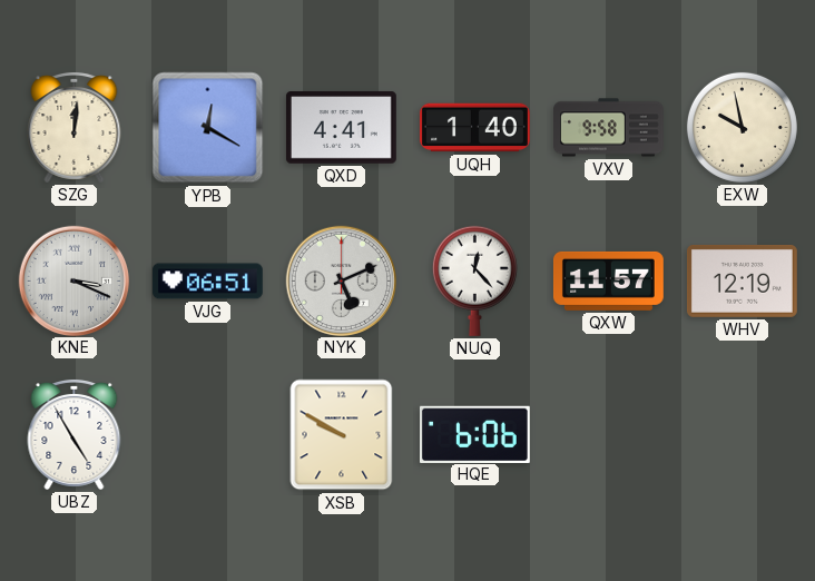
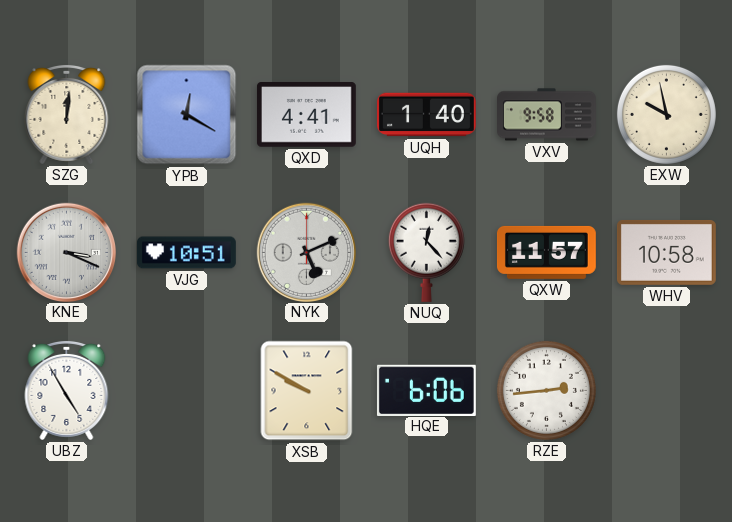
VJG: 06:51 -> 10:51
WHV: 12:19 -> 10:58
RZE: none -> 2:44
